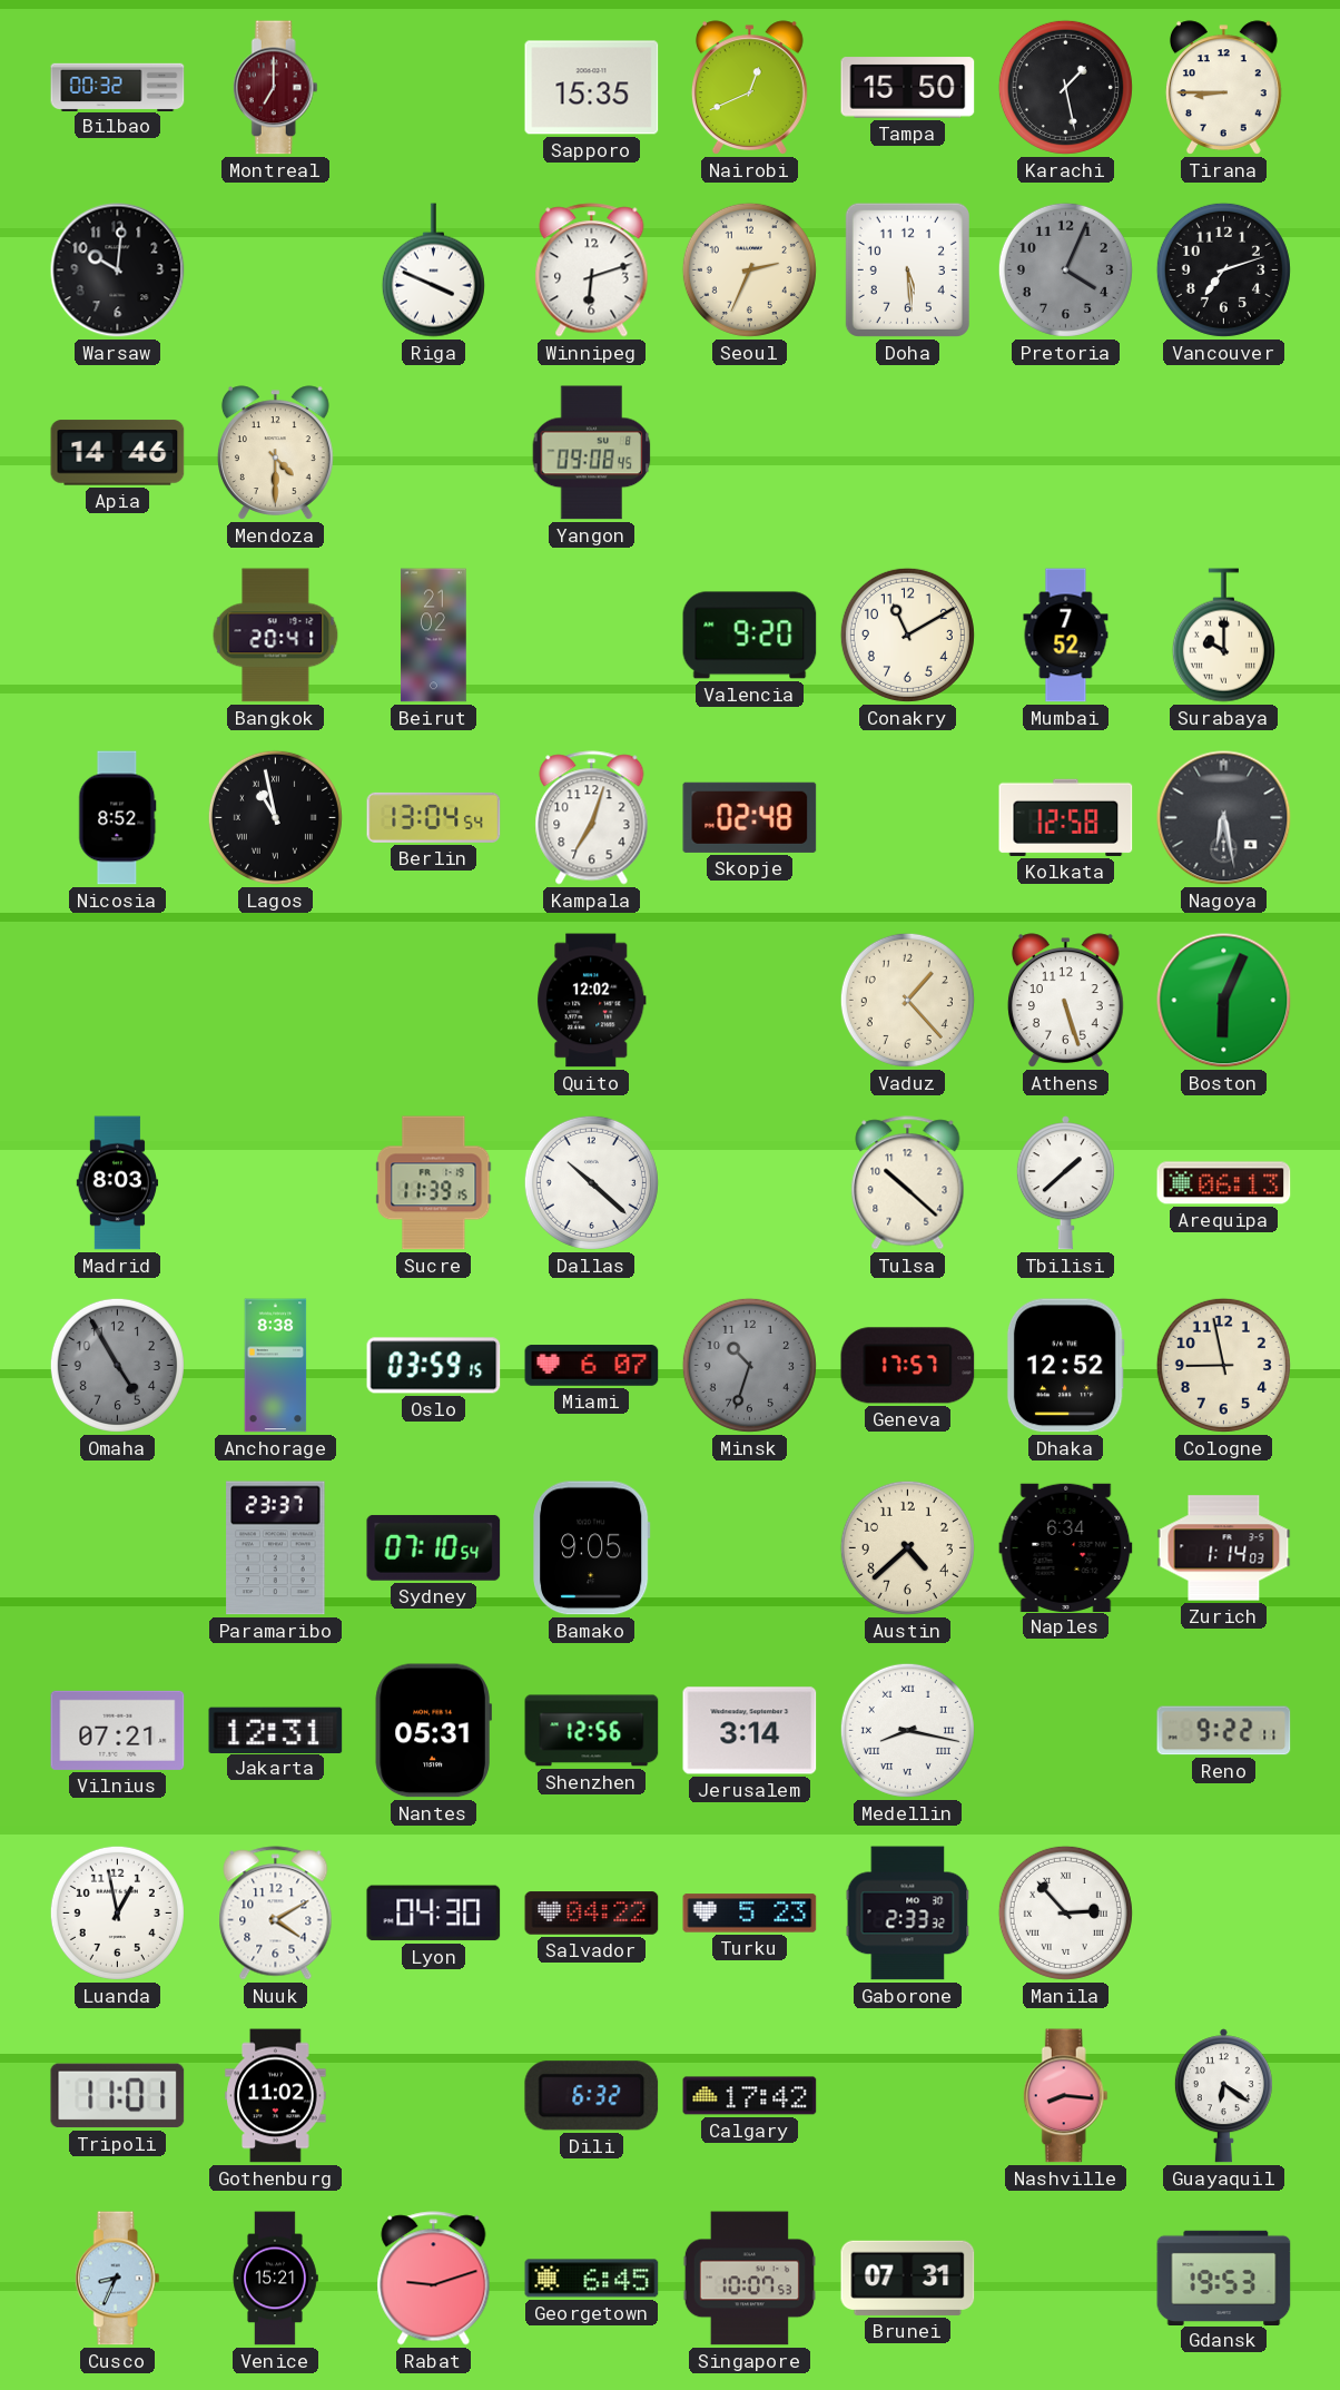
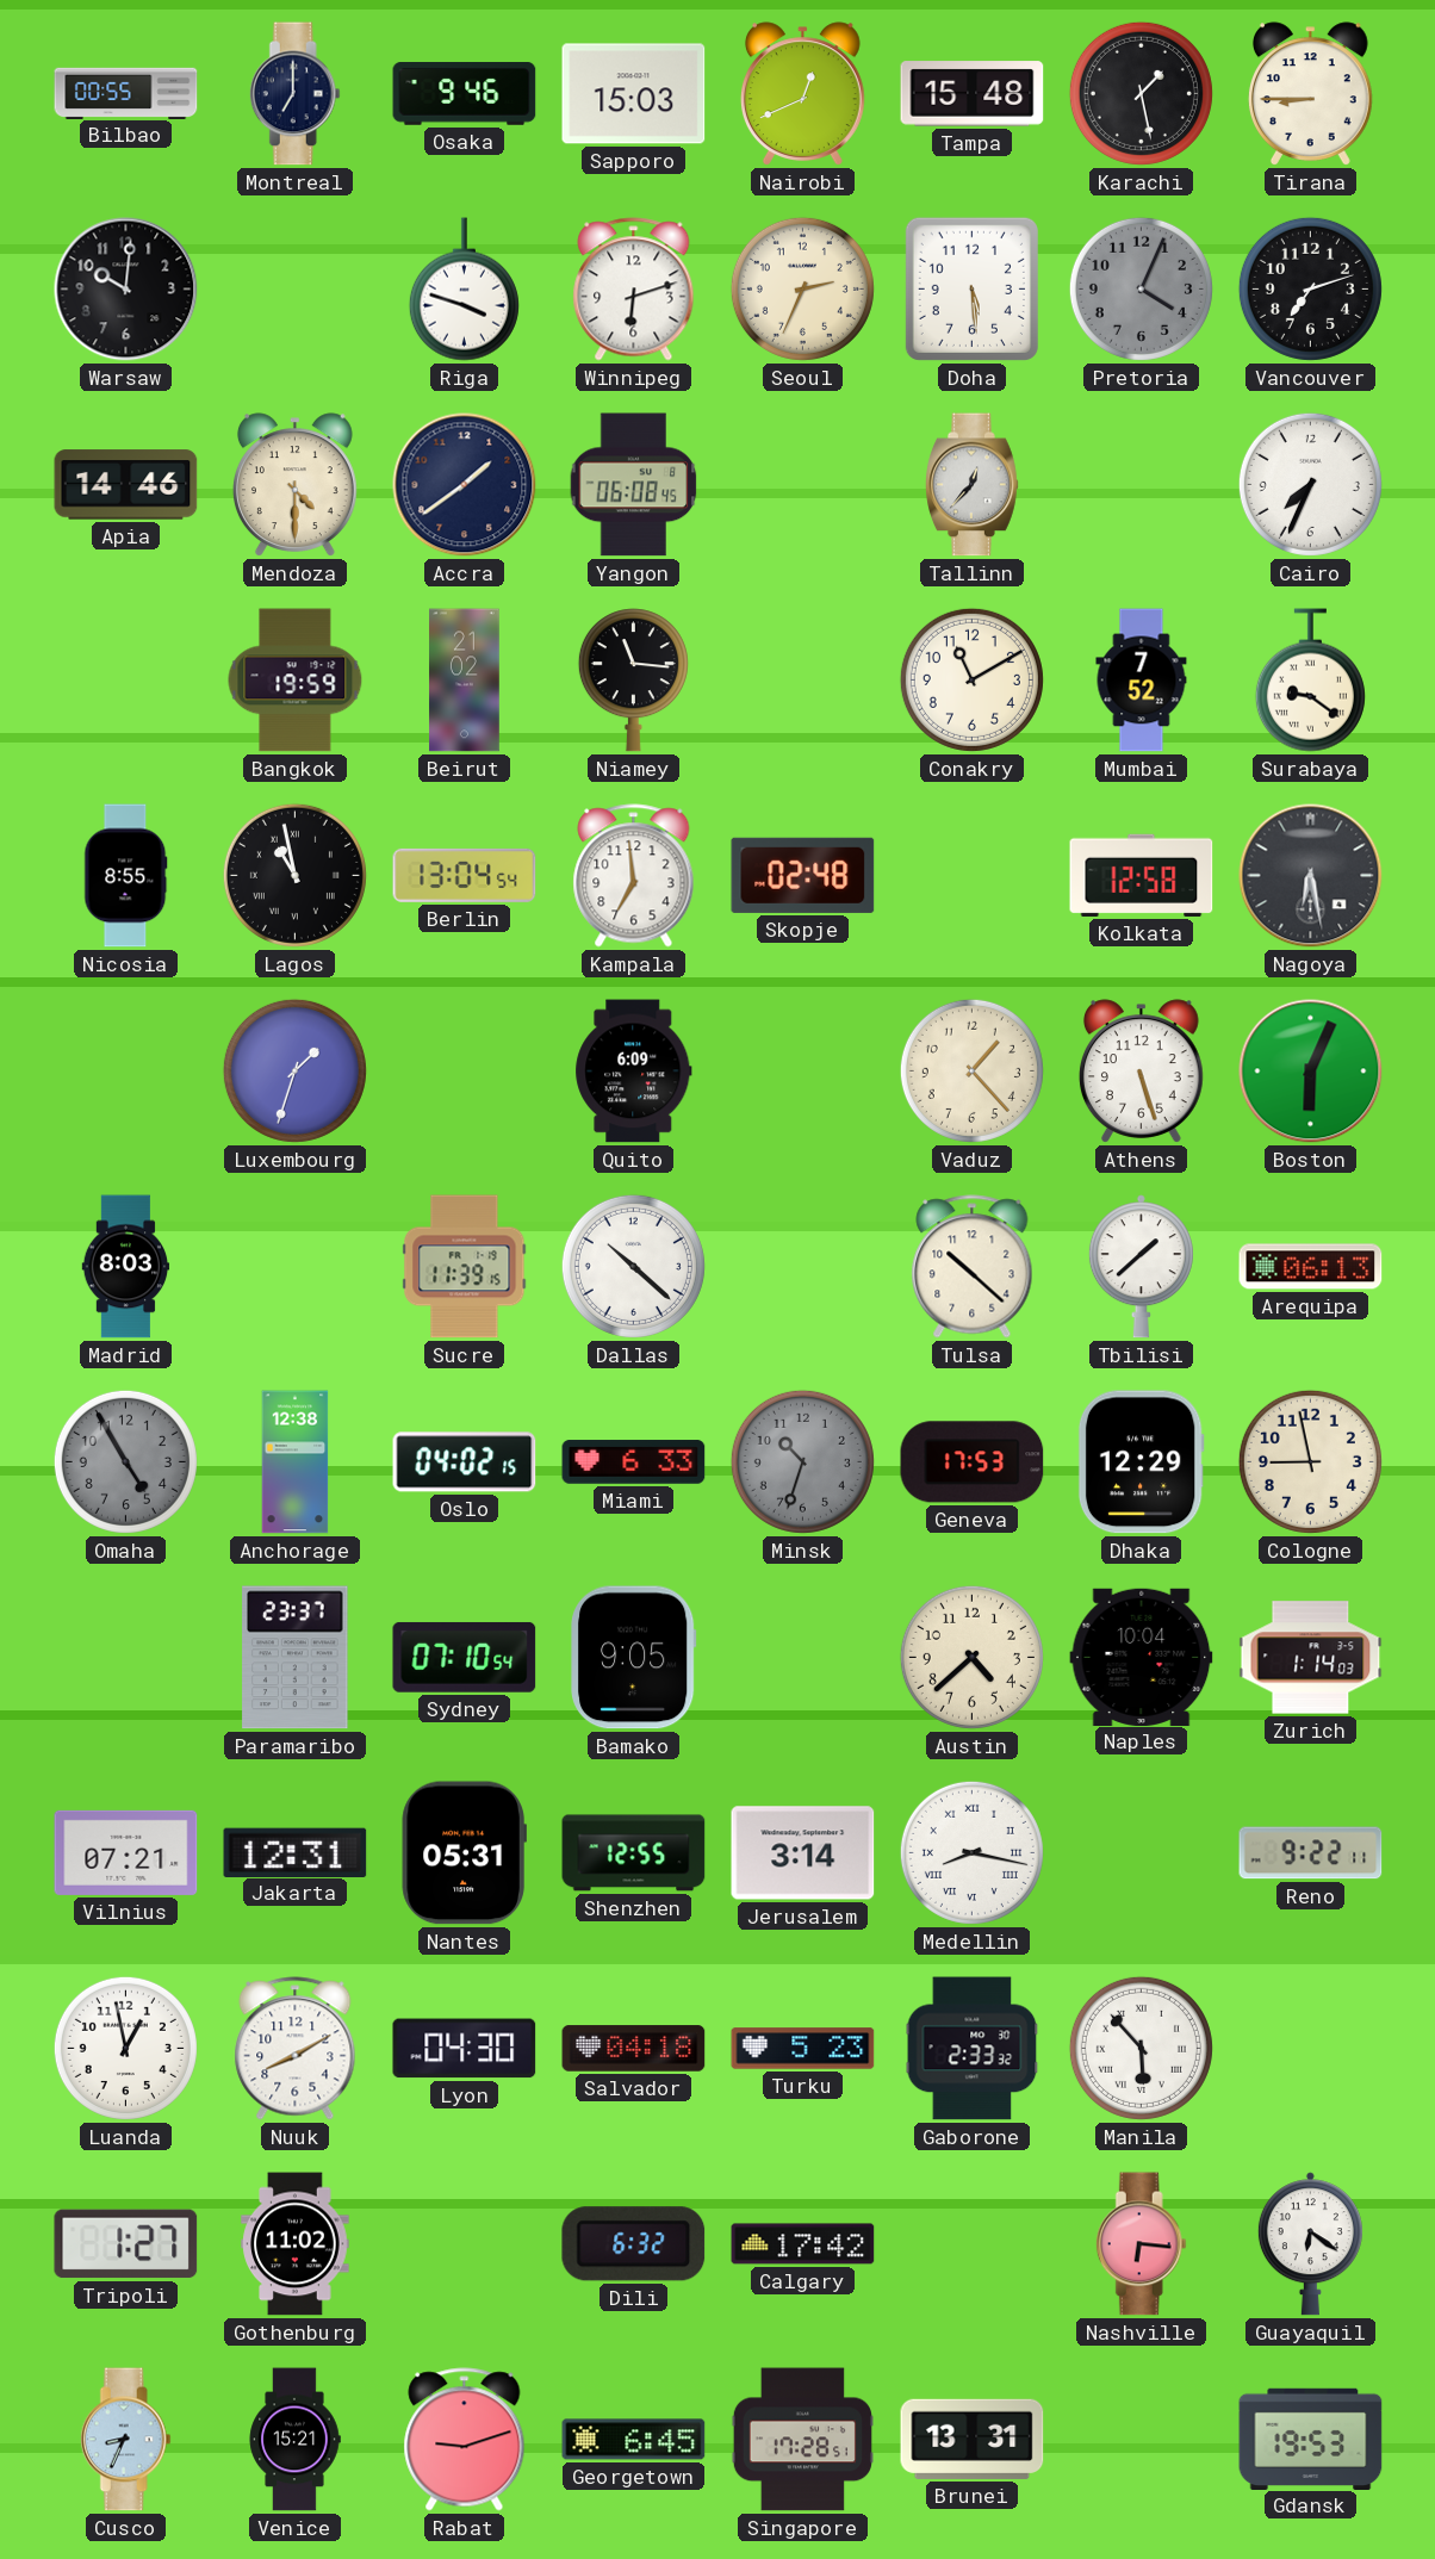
Bilbao: 00:32 -> 00:55
Montreal dial: burgundy -> navy
Osaka: none -> 9:46
Sapporo: 15:35 -> 15:03
Tampa: 15:50 -> 15:48
Riga: 3:49 -> 3:48
Accra: none -> 1:39
Yangon: 09:08 -> 06:08
Tallinn: none -> 12:37
Cairo: none -> 7:34
Bangkok: 20:41 -> 19:59
Niamey: none -> 11:16
Valencia: 9:20 -> none
Surabaya: 10:00 -> 9:21
Nicosia: 8:52 -> 8:55
Kampala: 7:03 -> 6:59
Luxembourg: none -> 1:33
Quito: 12:02 -> 6:09
Anchorage: 8:38 -> 12:38
Oslo: 03:59 -> 04:02
Miami: 6:07 -> 6:33
Geneva: 17:57 -> 17:53
Dhaka: 12:52 -> 12:29
Naples: 6:34 -> 10:04
Shenzhen: 12:56 -> 12:55
Nuuk: 4:10 -> 8:10
Salvador: 04:22 -> 04:18
Manila: 2:53 -> 5:53
Tripoli: 11:01 -> 1:27
Nashville: 8:16 -> 6:16
Singapore: 10:07 -> 17:28
Brunei: 07:31 -> 13:31
